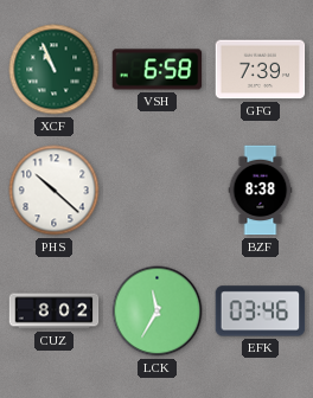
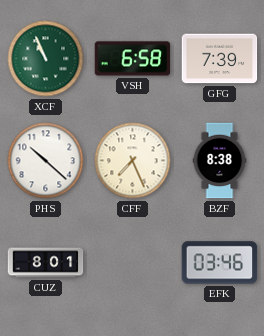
CFF: none -> 7:26
CUZ: 8:02 -> 8:01
LCK: 11:35 -> none
